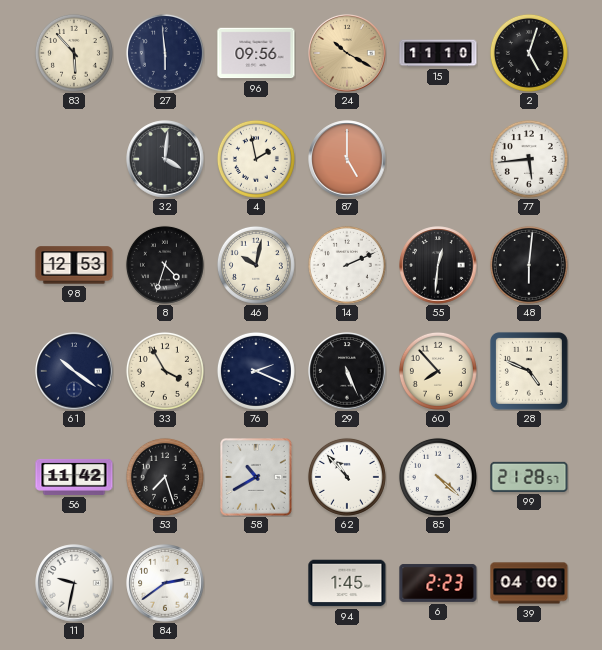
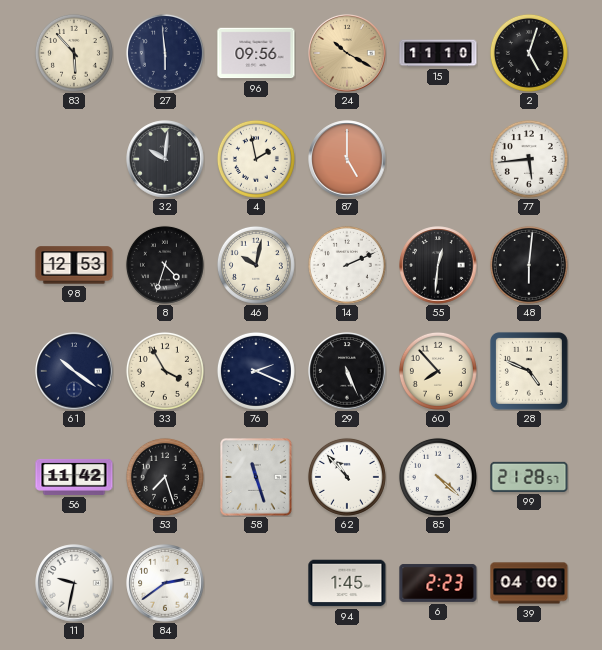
32: 4:01 -> 10:01
58: 10:40 -> 11:27
